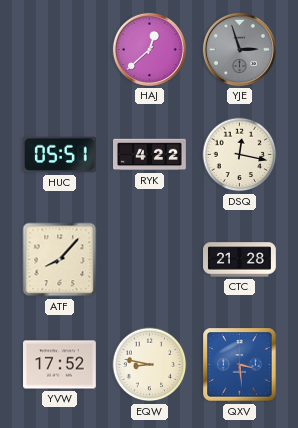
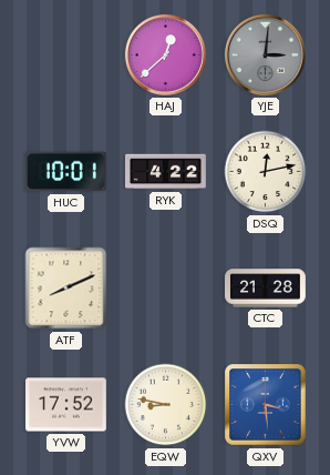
YJE: 2:57 -> 3:01
HUC: 05:51 -> 10:01
DSQ: 12:17 -> 12:13
ATF: 8:07 -> 8:11
